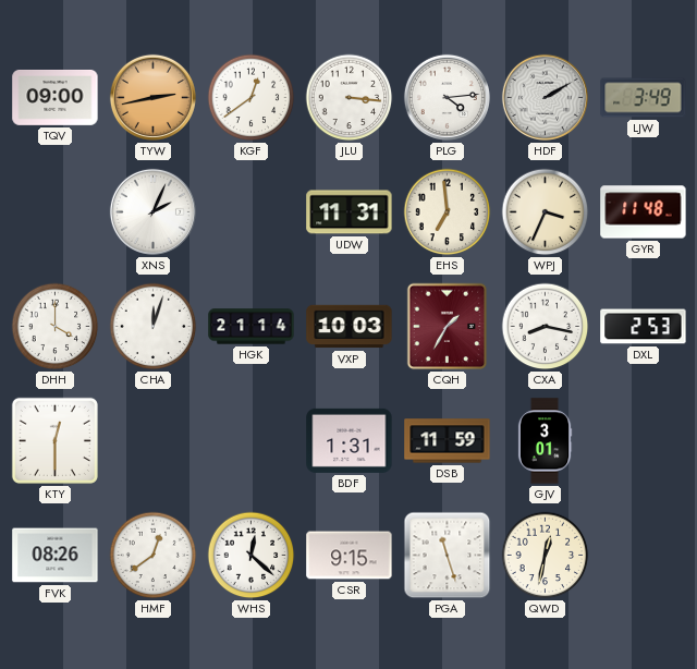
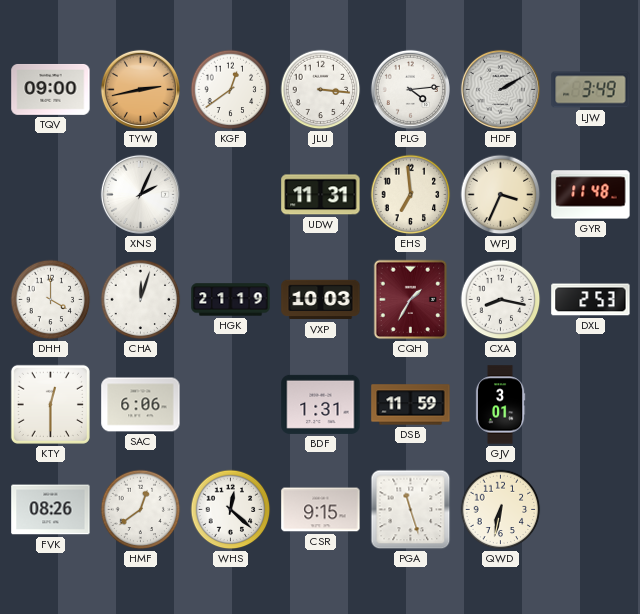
HGK: 21:14 -> 21:19
SAC: none -> 6:06
QWD: 12:32 -> 6:32
